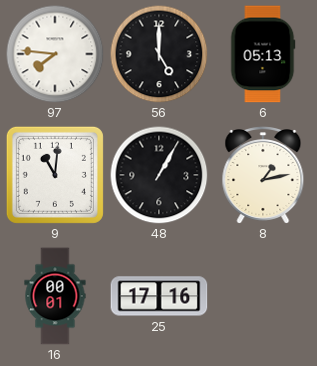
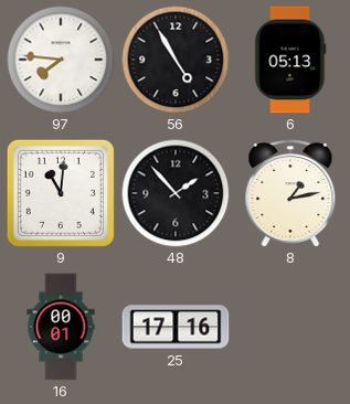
56: 5:00 -> 4:55
48: 1:05 -> 1:53
